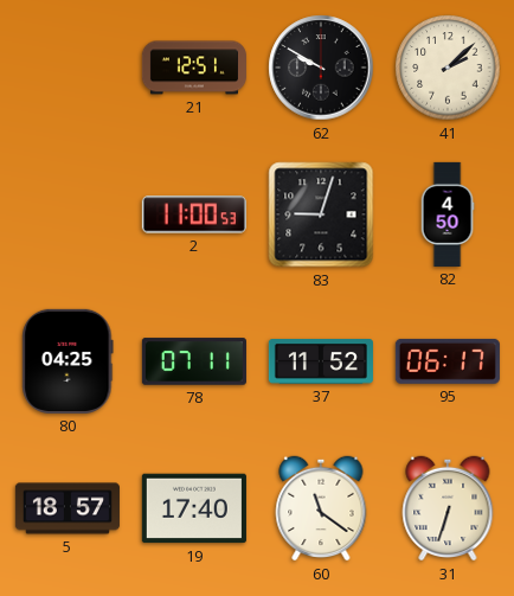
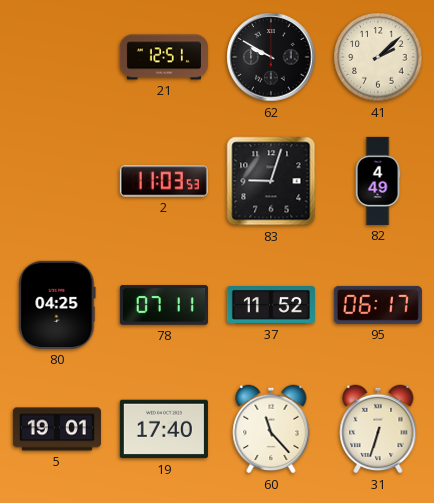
2: 11:00 -> 11:03
82: 4:50 -> 4:49
5: 18:57 -> 19:01
60: 11:21 -> 11:23
